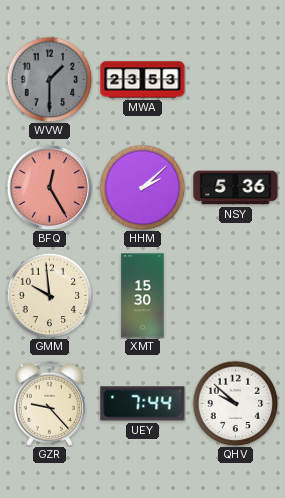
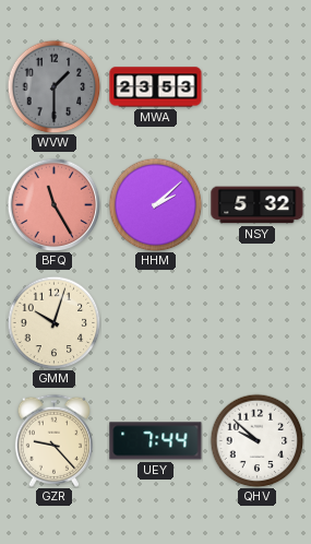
BFQ: 12:25 -> 11:25
NSY: 5:36 -> 5:32
GMM: 9:59 -> 10:03
XMT: 15:30 -> none
